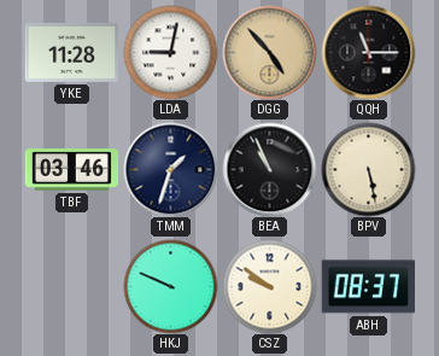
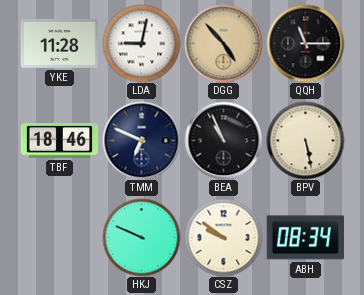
TBF: 03:46 -> 18:46
TMM: 1:33 -> 6:49
ABH: 08:37 -> 08:34
